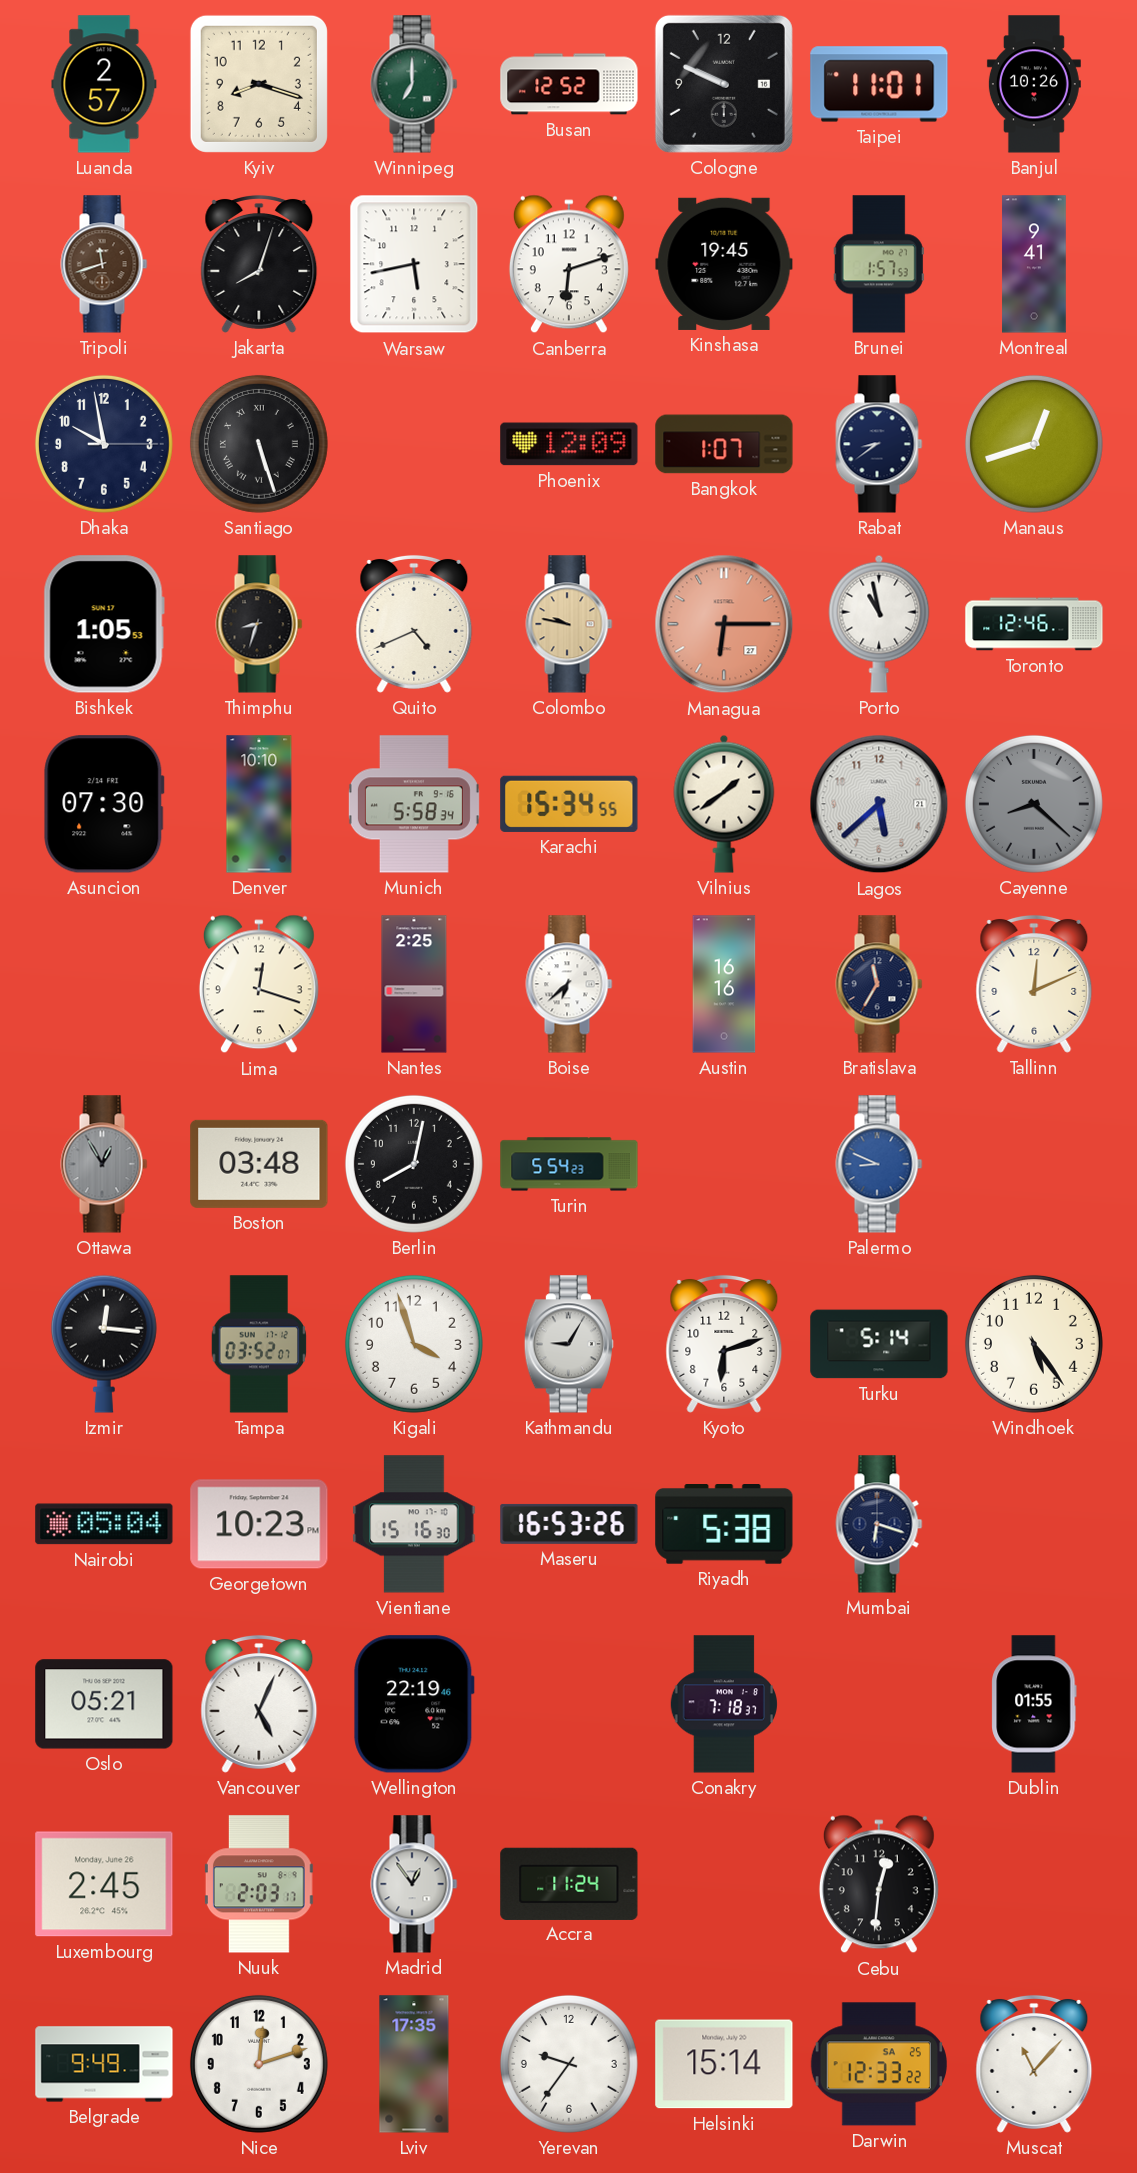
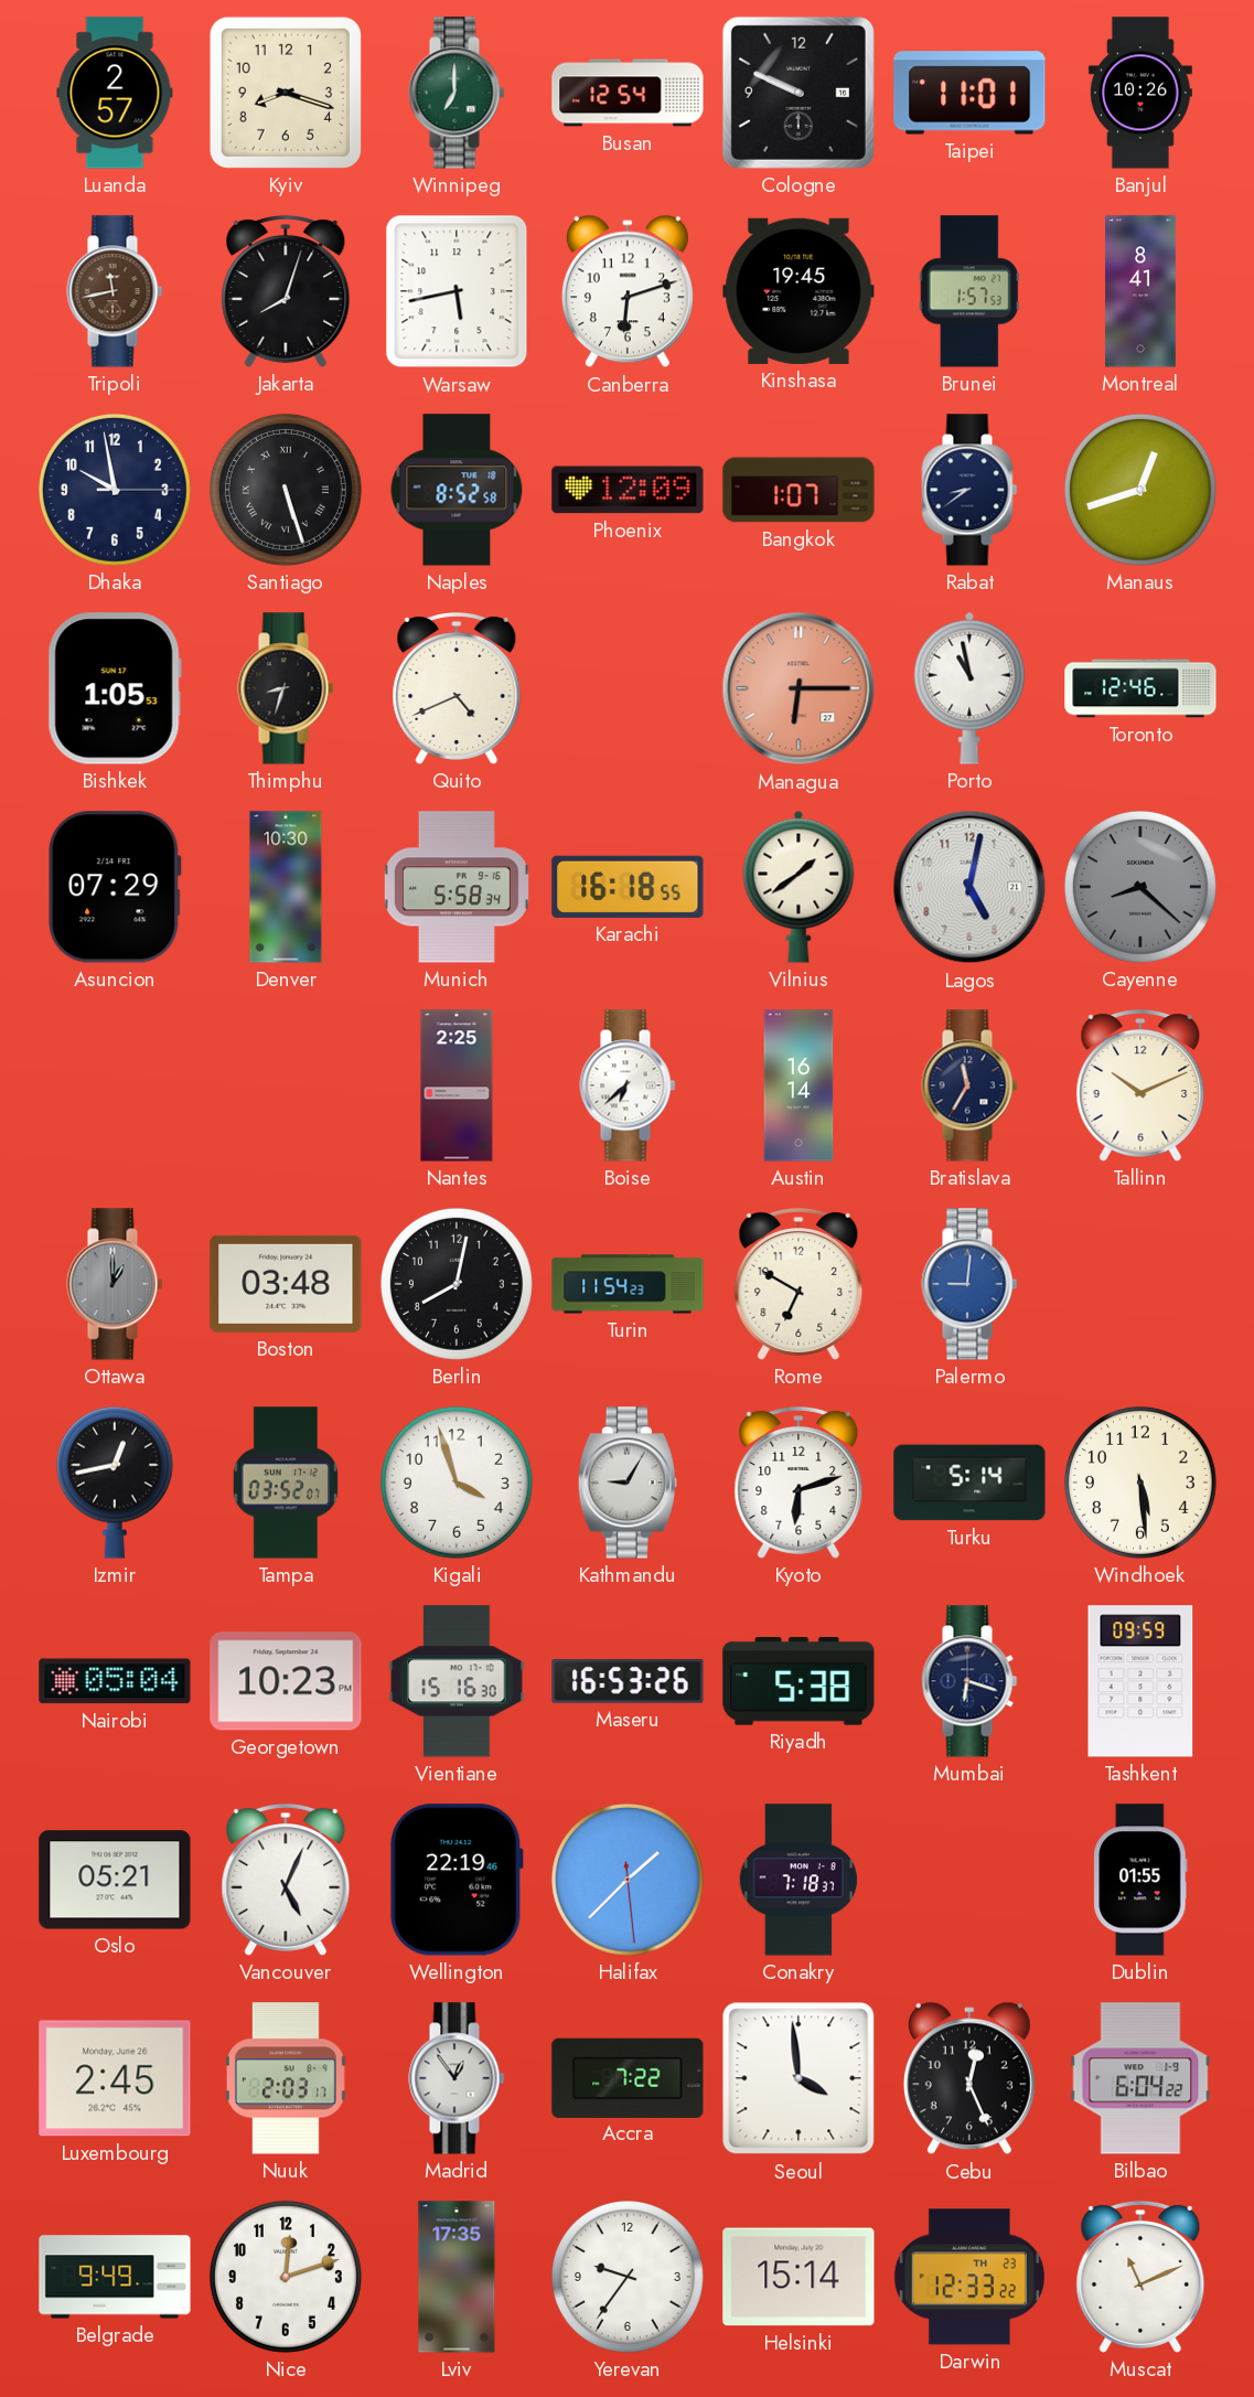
Busan: 12:52 -> 12:54
Tripoli: 11:42 -> 11:43
Montreal: 9:41 -> 8:41
Naples: none -> 8:52
Colombo: 9:47 -> none
Asuncion: 07:30 -> 07:29
Denver: 10:10 -> 10:30
Karachi: 15:34 -> 16:18
Lagos: 5:38 -> 5:02
Lima: 12:18 -> none
Austin: 16:16 -> 16:14
Tallinn: 12:11 -> 10:11
Ottawa: 12:55 -> 1:00
Turin: 5:54 -> 11:54
Rome: none -> 6:50
Palermo: 8:49 -> 9:01
Izmir: 12:16 -> 12:43
Windhoek: 5:24 -> 5:29
Tashkent: none -> 09:59
Halifax: none -> 1:37
Accra: 11:24 -> 7:22
Seoul: none -> 3:59
Cebu: 12:31 -> 12:26
Bilbao: none -> 6:04
Darwin date: SA 25 -> TH 23
Muscat: 11:07 -> 11:11
